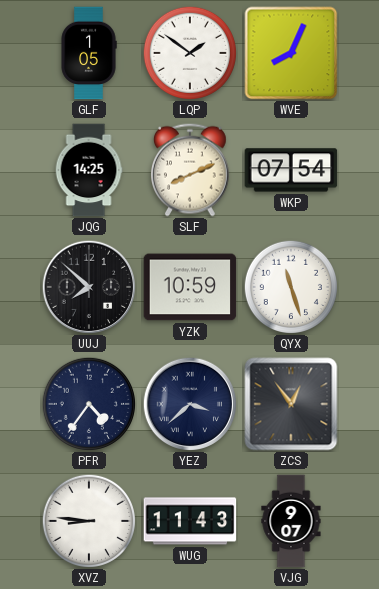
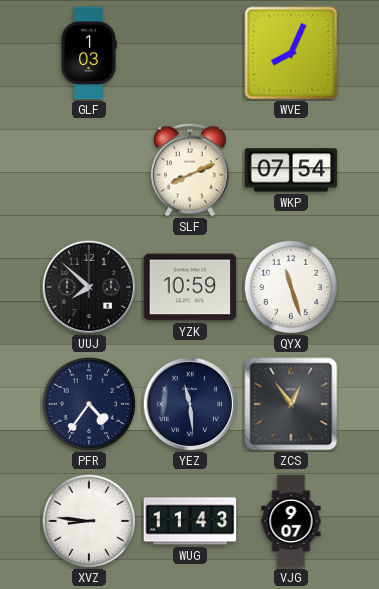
GLF: 1:05 -> 1:03
LQP: 1:51 -> none
JQG: 14:25 -> none
YEZ: 3:38 -> 11:29
